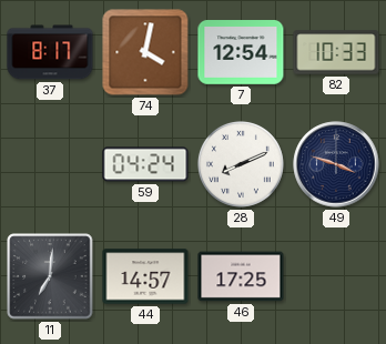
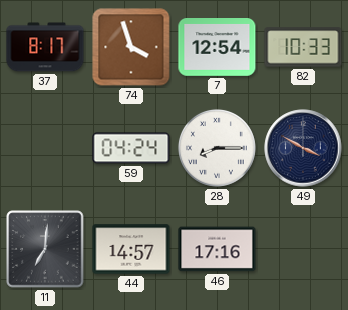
74: 4:02 -> 3:57
28: 8:11 -> 8:15
49: 3:48 -> 3:50
46: 17:25 -> 17:16
